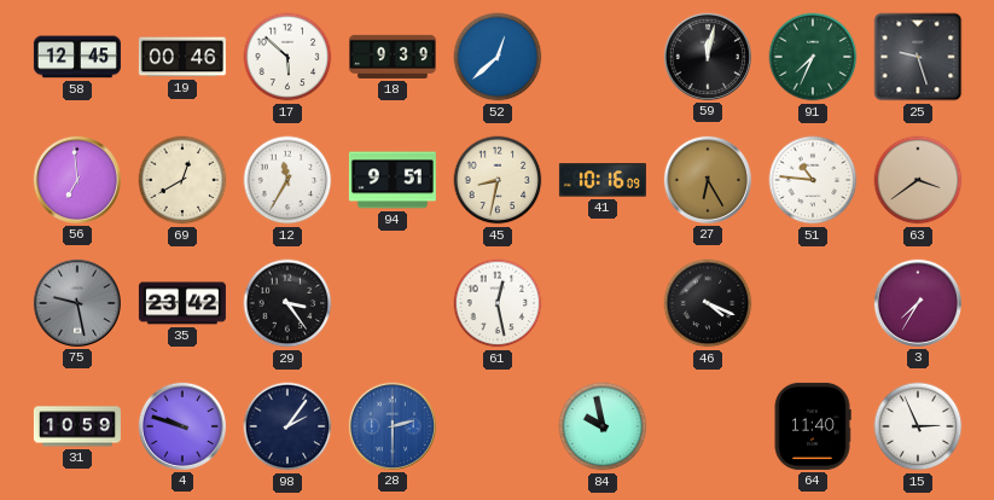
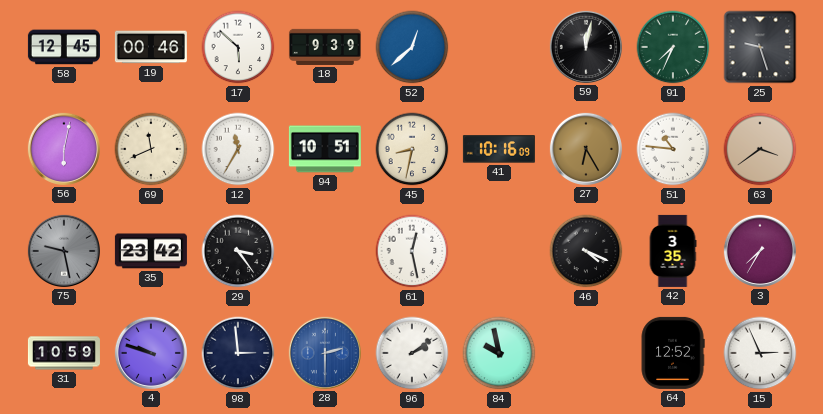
56: 6:59 -> 6:02
69: 12:40 -> 11:41
94: 9:51 -> 10:51
42: none -> 3:35
98: 2:06 -> 2:59
96: none -> 2:09
64: 11:40 -> 12:52
